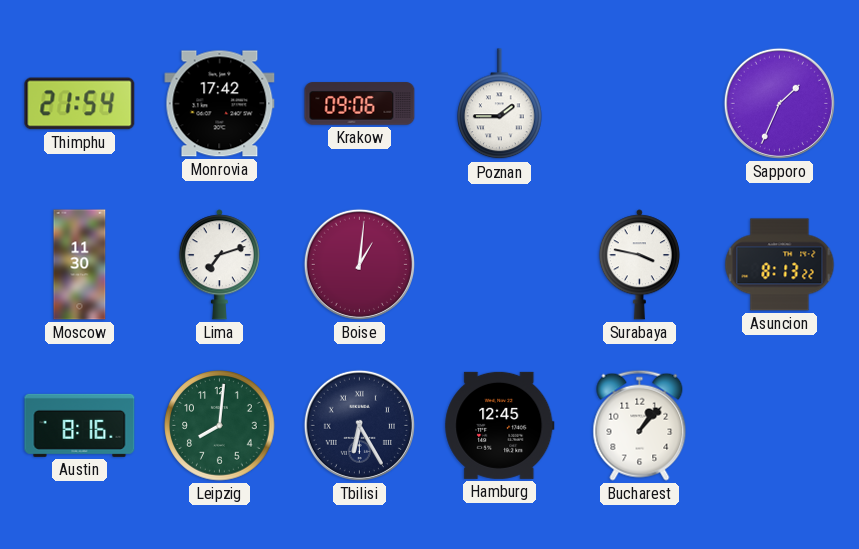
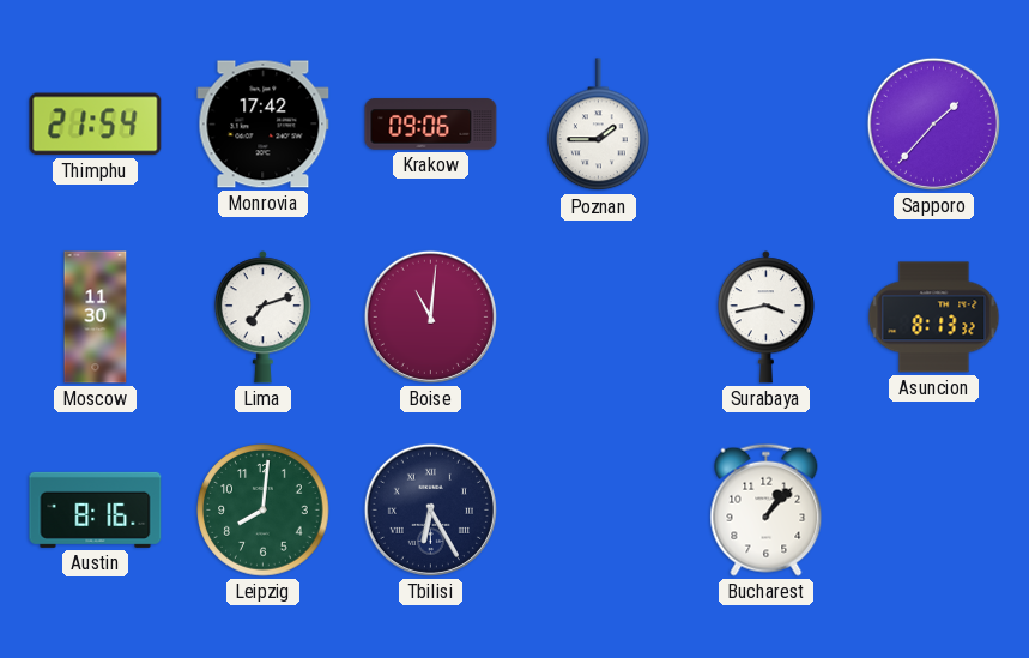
Sapporo: 1:34 -> 1:37
Boise: 1:01 -> 11:01
Surabaya: 3:47 -> 3:43
Asuncion: 8:13:22 -> 8:13:32
Hamburg: 12:45 -> none
